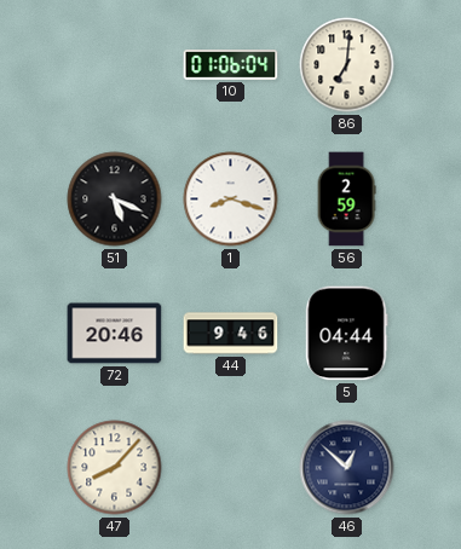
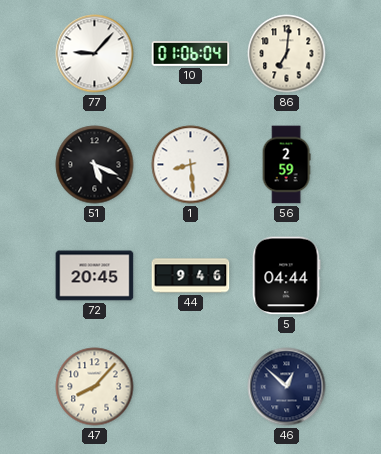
77: none -> 9:07
1: 8:18 -> 8:29
72: 20:46 -> 20:45
